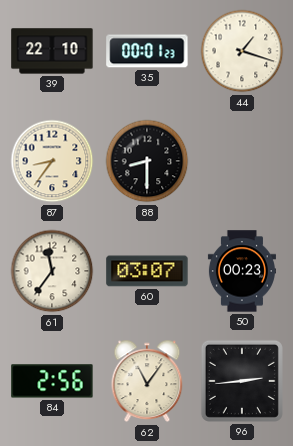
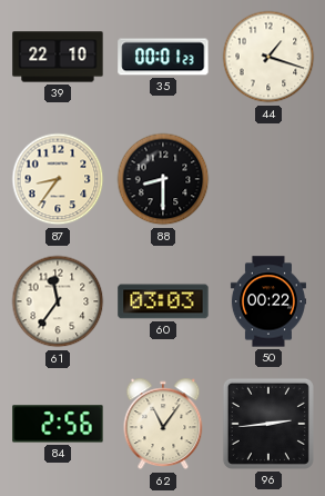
60: 03:07 -> 03:03
50: 00:23 -> 00:22
